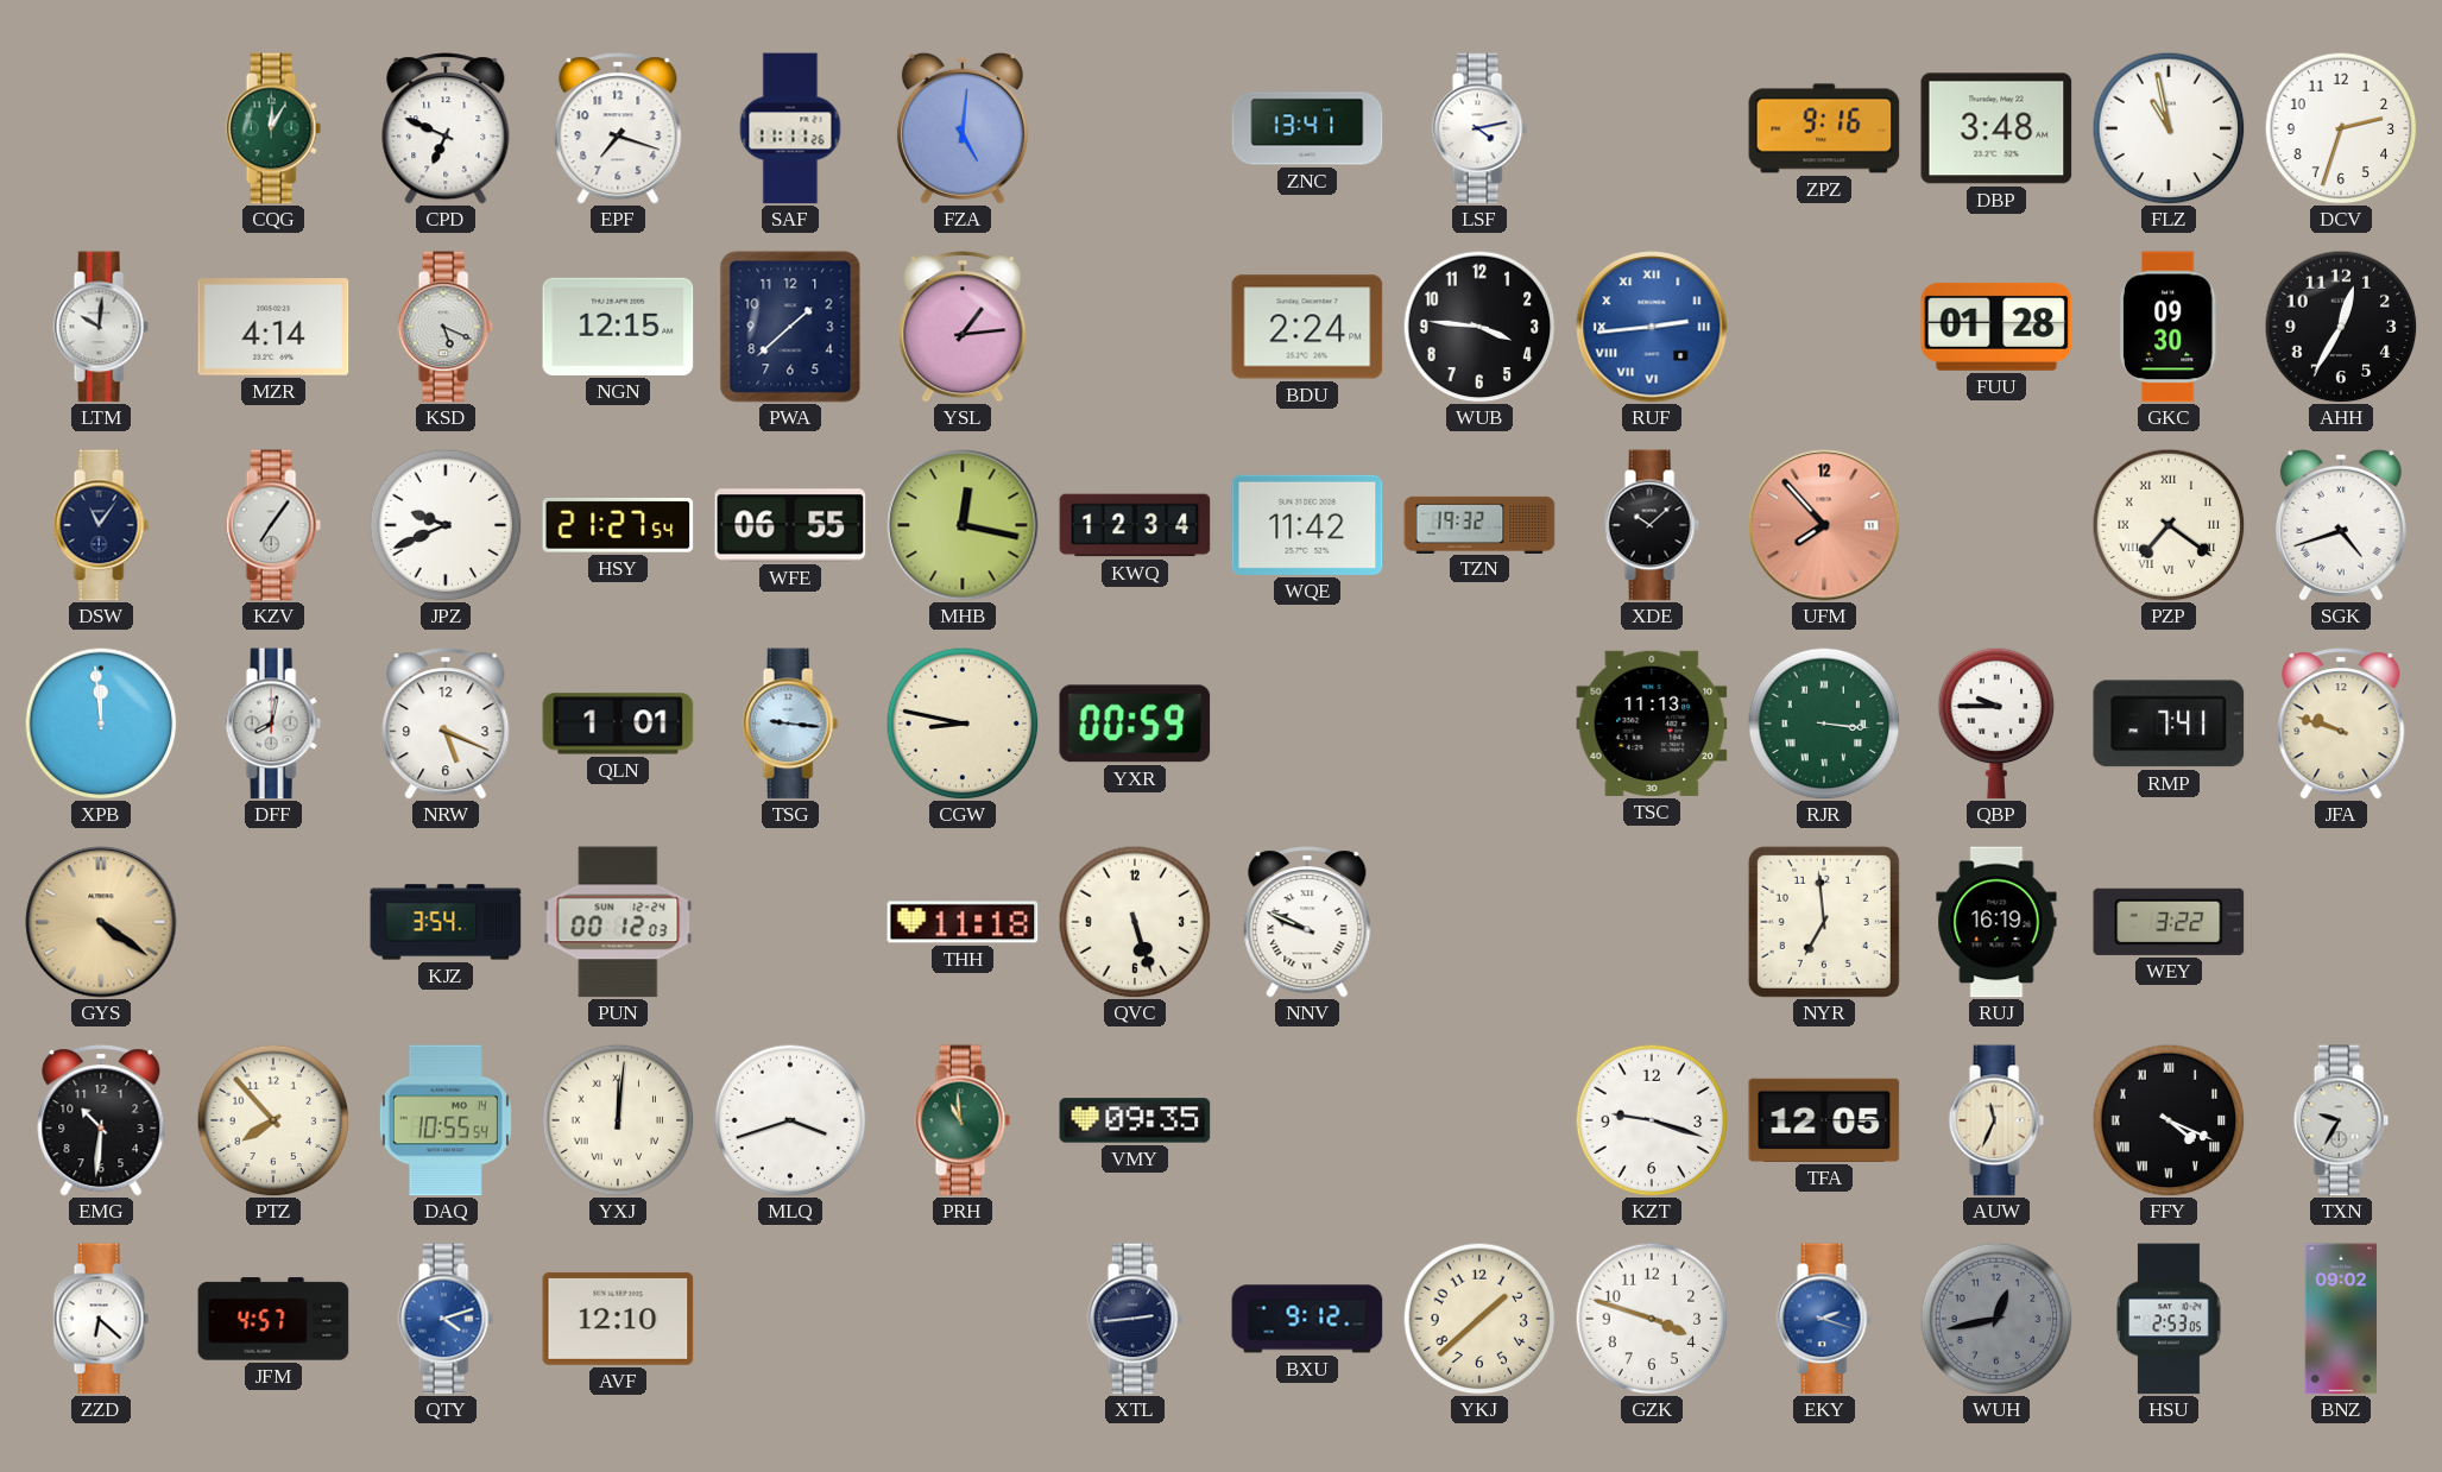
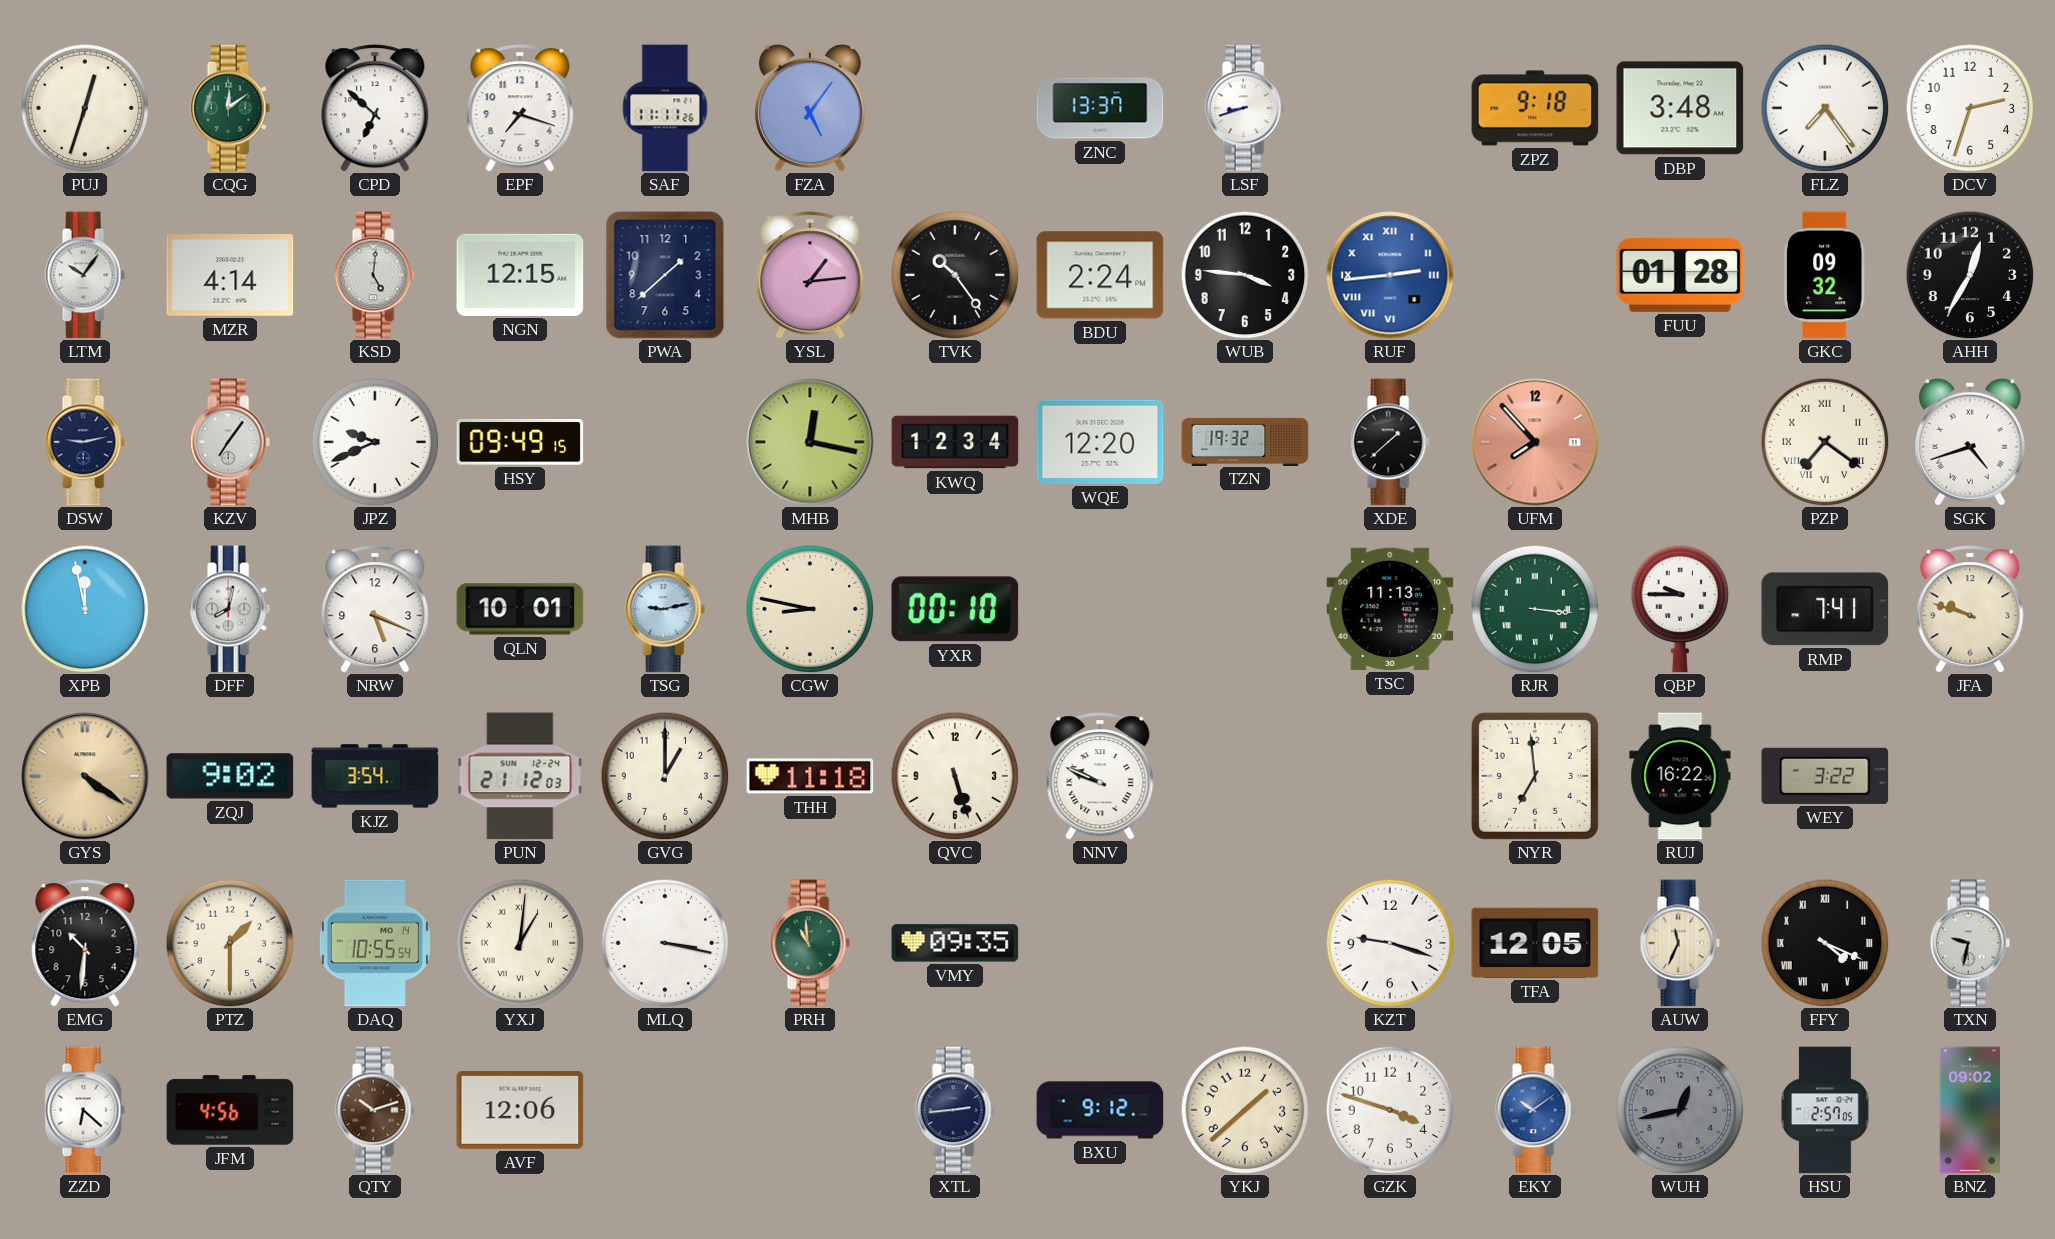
PUJ: none -> 12:33
CQG: 12:05 -> 12:09
CPD: 6:49 -> 6:52
FZA: 5:01 -> 5:06
ZNC: 13:41 -> 13:37
LSF: 4:13 -> 8:42
ZPZ: 9:16 -> 9:18
FLZ: 10:58 -> 7:24
LTM: 10:01 -> 10:06
KSD: 5:19 -> 5:01
TVK: none -> 10:24
GKC: 09:30 -> 09:32
DSW: 11:06 -> 9:13
HSY: 21:27 -> 09:49
WFE: 06:55 -> none
WQE: 11:42 -> 12:20
XDE: 10:08 -> 1:38
XPB: 11:59 -> 11:58
QLN: 1:01 -> 10:01
TSG: 9:16 -> 9:13
YXR: 00:59 -> 00:10
ZQJ: none -> 9:02
PUN: 00:12 -> 21:12
GVG: none -> 1:00
RUJ: 16:19 -> 16:22
PTZ: 7:53 -> 1:30
YXJ: 12:01 -> 1:01
MLQ: 3:42 -> 3:17
TXN: 9:35 -> 9:32
JFM: 4:57 -> 4:56
QTY: 4:12 -> 10:12
QTY dial: blue -> brown
AVF: 12:10 -> 12:06
EKY: 2:18 -> 10:09
HSU: 2:53 -> 2:57
